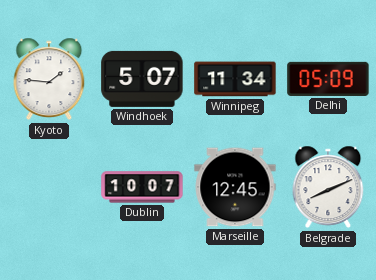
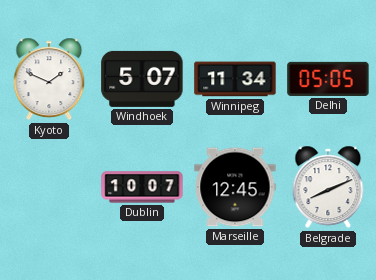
Kyoto: 1:46 -> 1:49
Delhi: 05:09 -> 05:05
